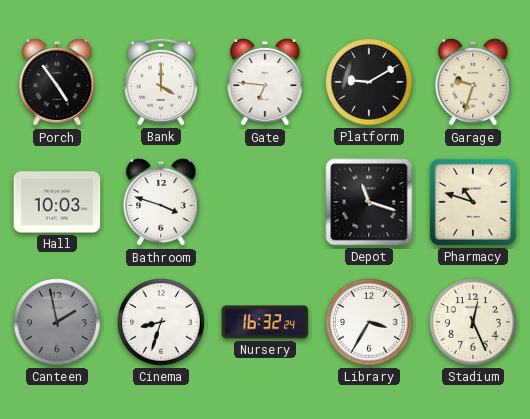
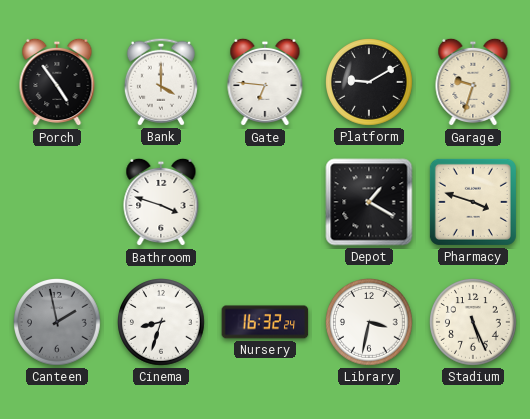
Hall: 10:03 -> none
Depot: 11:18 -> 1:20
Pharmacy: 10:48 -> 3:48
Library: 3:35 -> 3:32
Stadium: 12:26 -> 5:26
